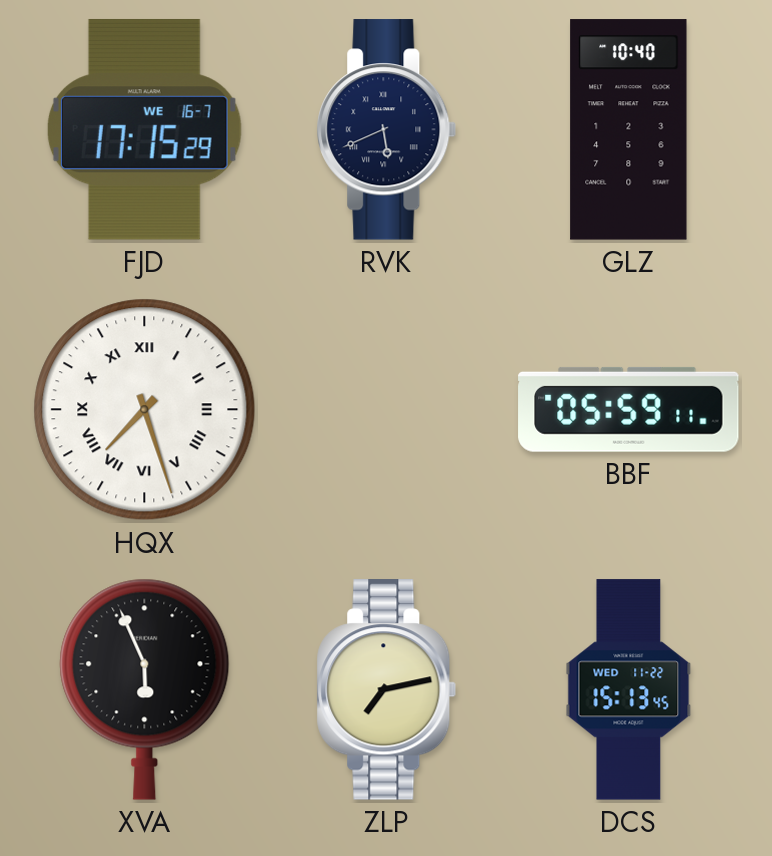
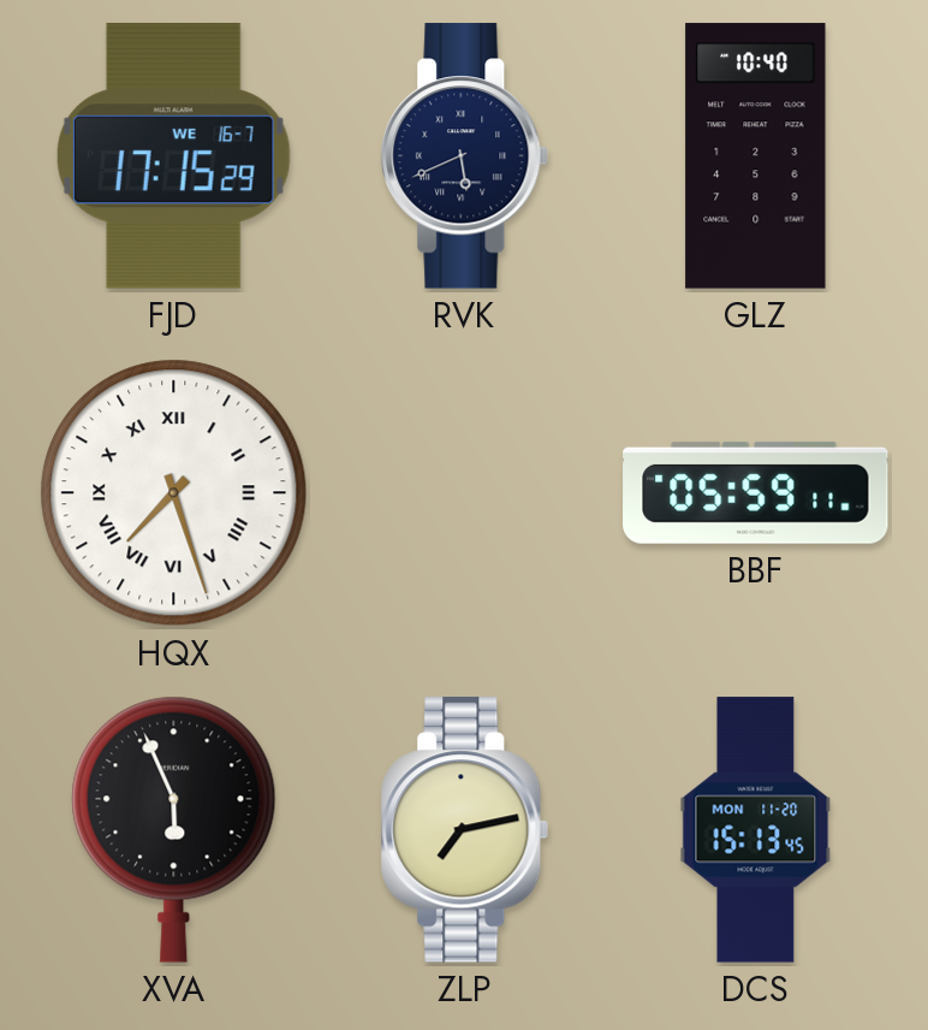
DCS date: WED 11-22 -> MON 11-20
